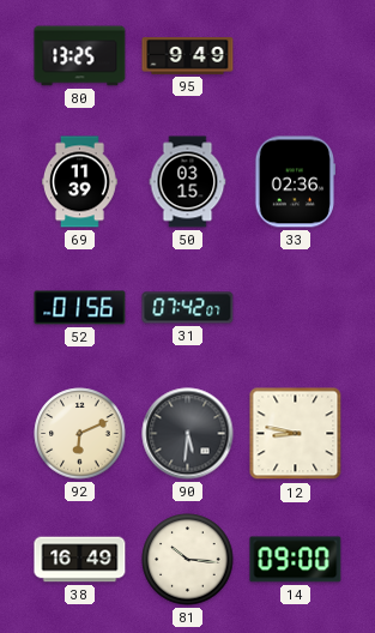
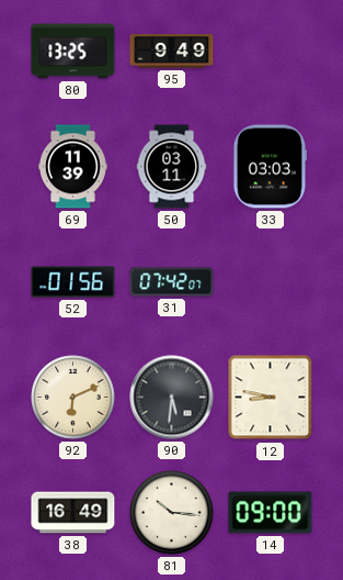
50: 03:15 -> 03:11
33: 02:36 -> 03:03
